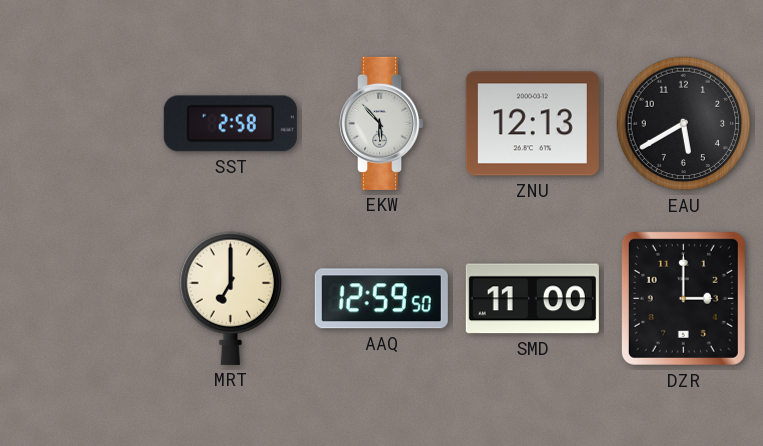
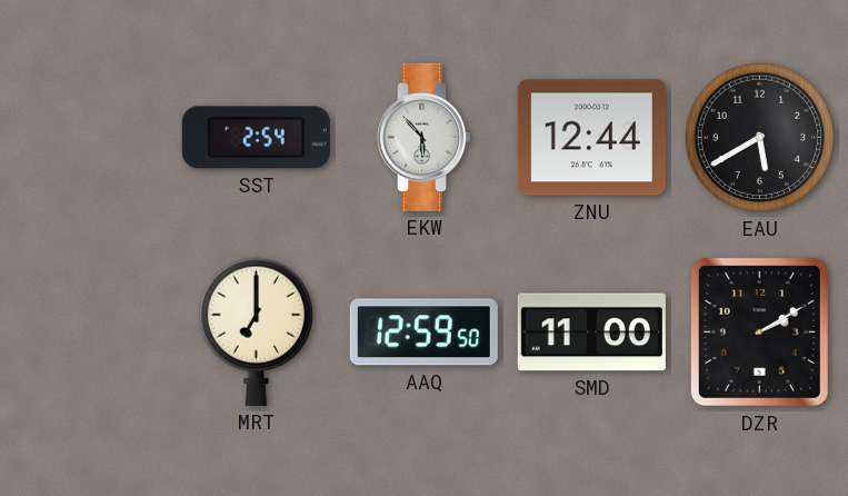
SST: 2:58 -> 2:54
ZNU: 12:13 -> 12:44
DZR: 3:00 -> 2:10
